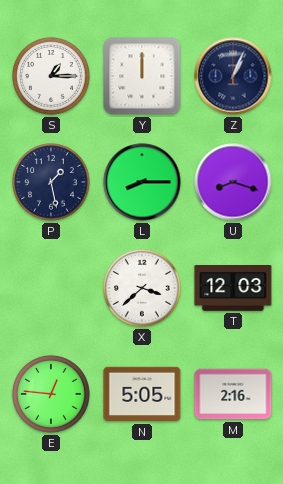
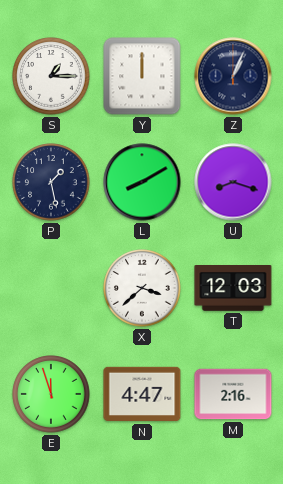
L: 8:15 -> 8:10
E: 12:46 -> 11:57
N: 5:05 -> 4:47
